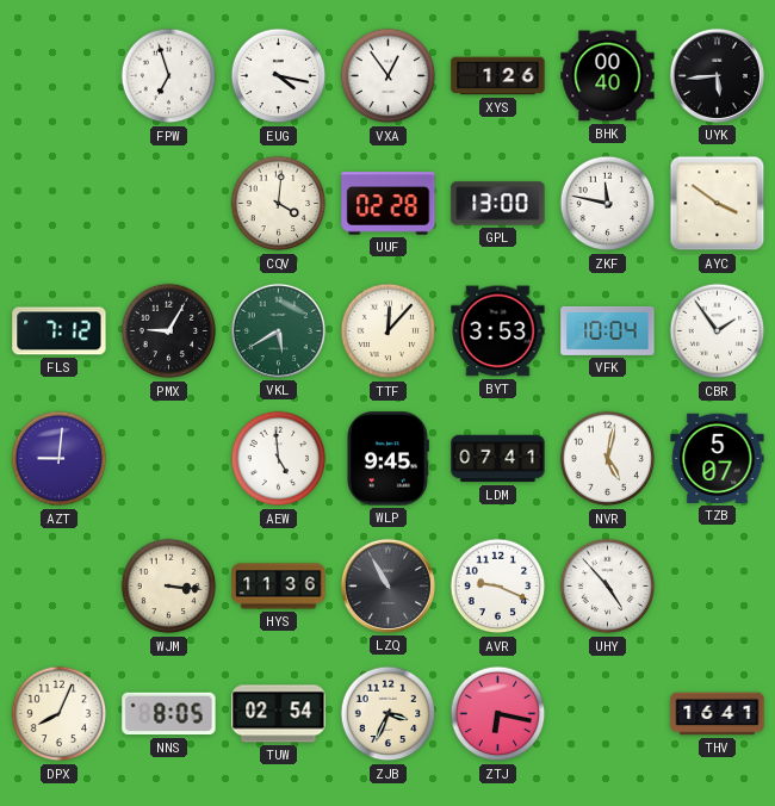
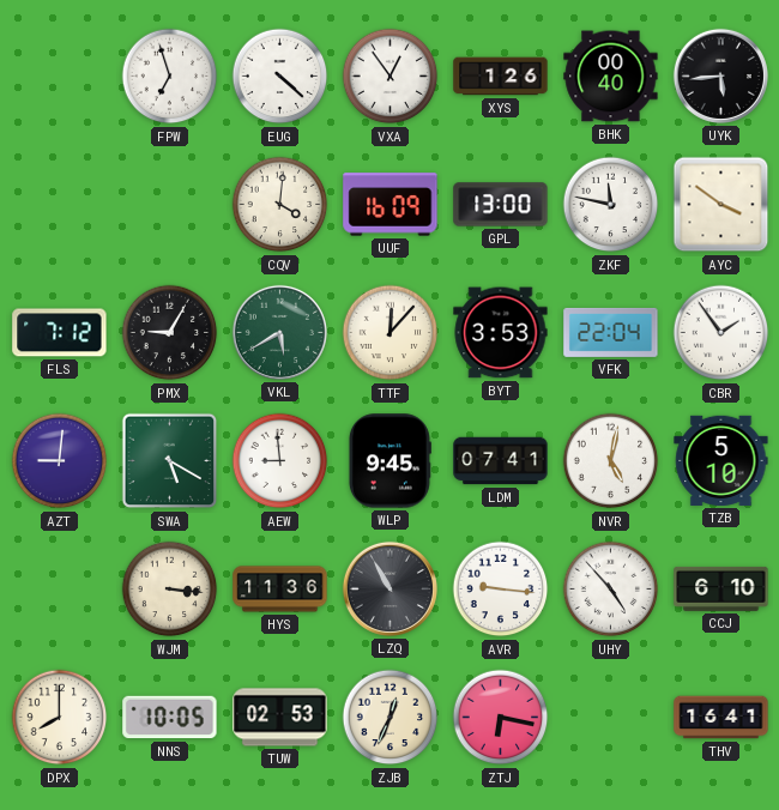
EUG: 4:17 -> 4:22
UUF: 02:28 -> 16:09
VFK: 10:04 -> 22:04
SWA: none -> 5:20
AEW: 4:59 -> 8:59
TZB: 5:07 -> 5:10
AVR: 9:19 -> 9:16
CCJ: none -> 6:10
DPX: 8:04 -> 8:00
NNS: 8:05 -> 10:05
TUW: 02:54 -> 02:53
ZJB: 3:34 -> 12:34
